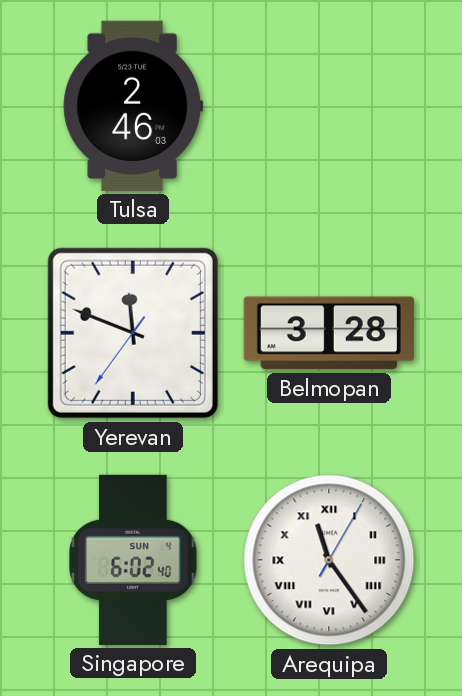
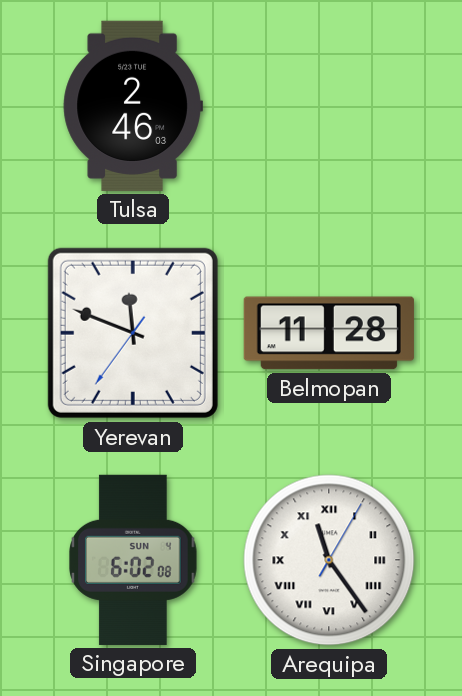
Belmopan: 3:28 -> 11:28
Singapore: 6:02:40 -> 6:02:08
